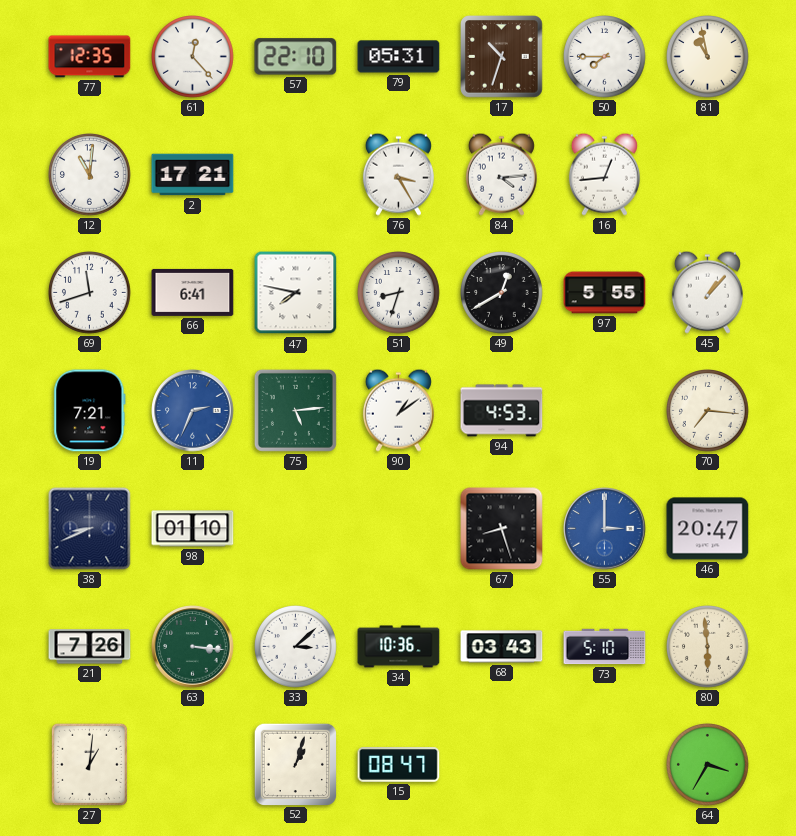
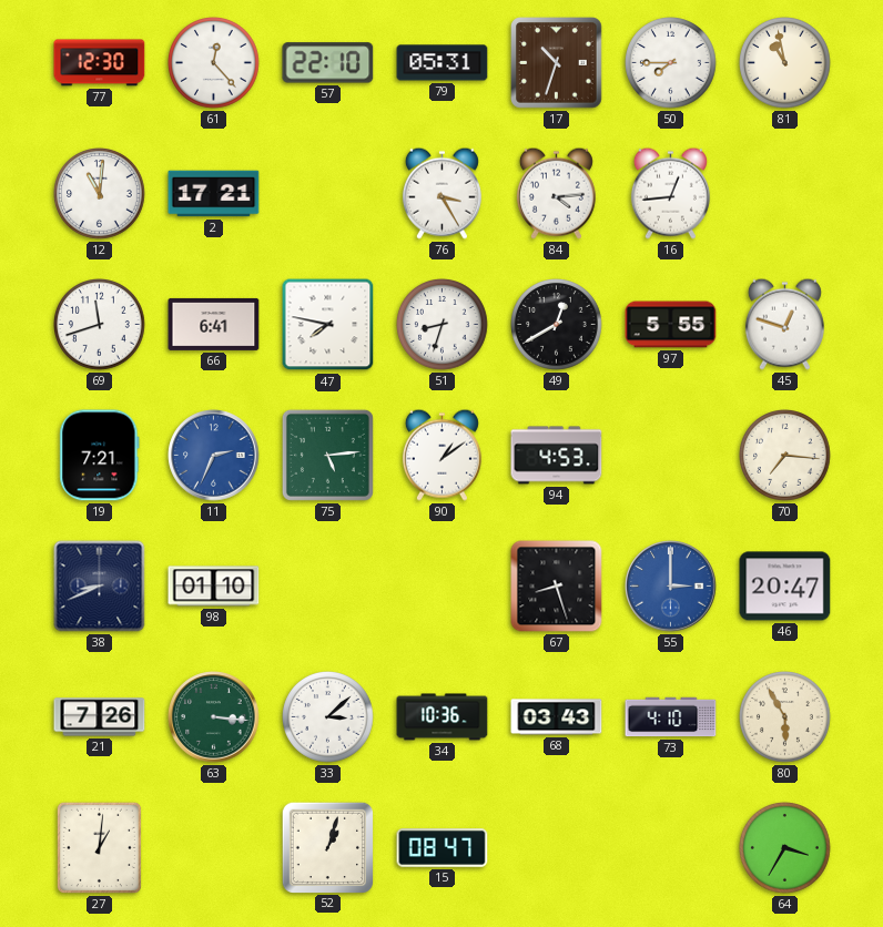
77: 12:35 -> 12:30
45: 1:07 -> 12:48
73: 5:10 -> 4:10
80: 5:59 -> 5:55
